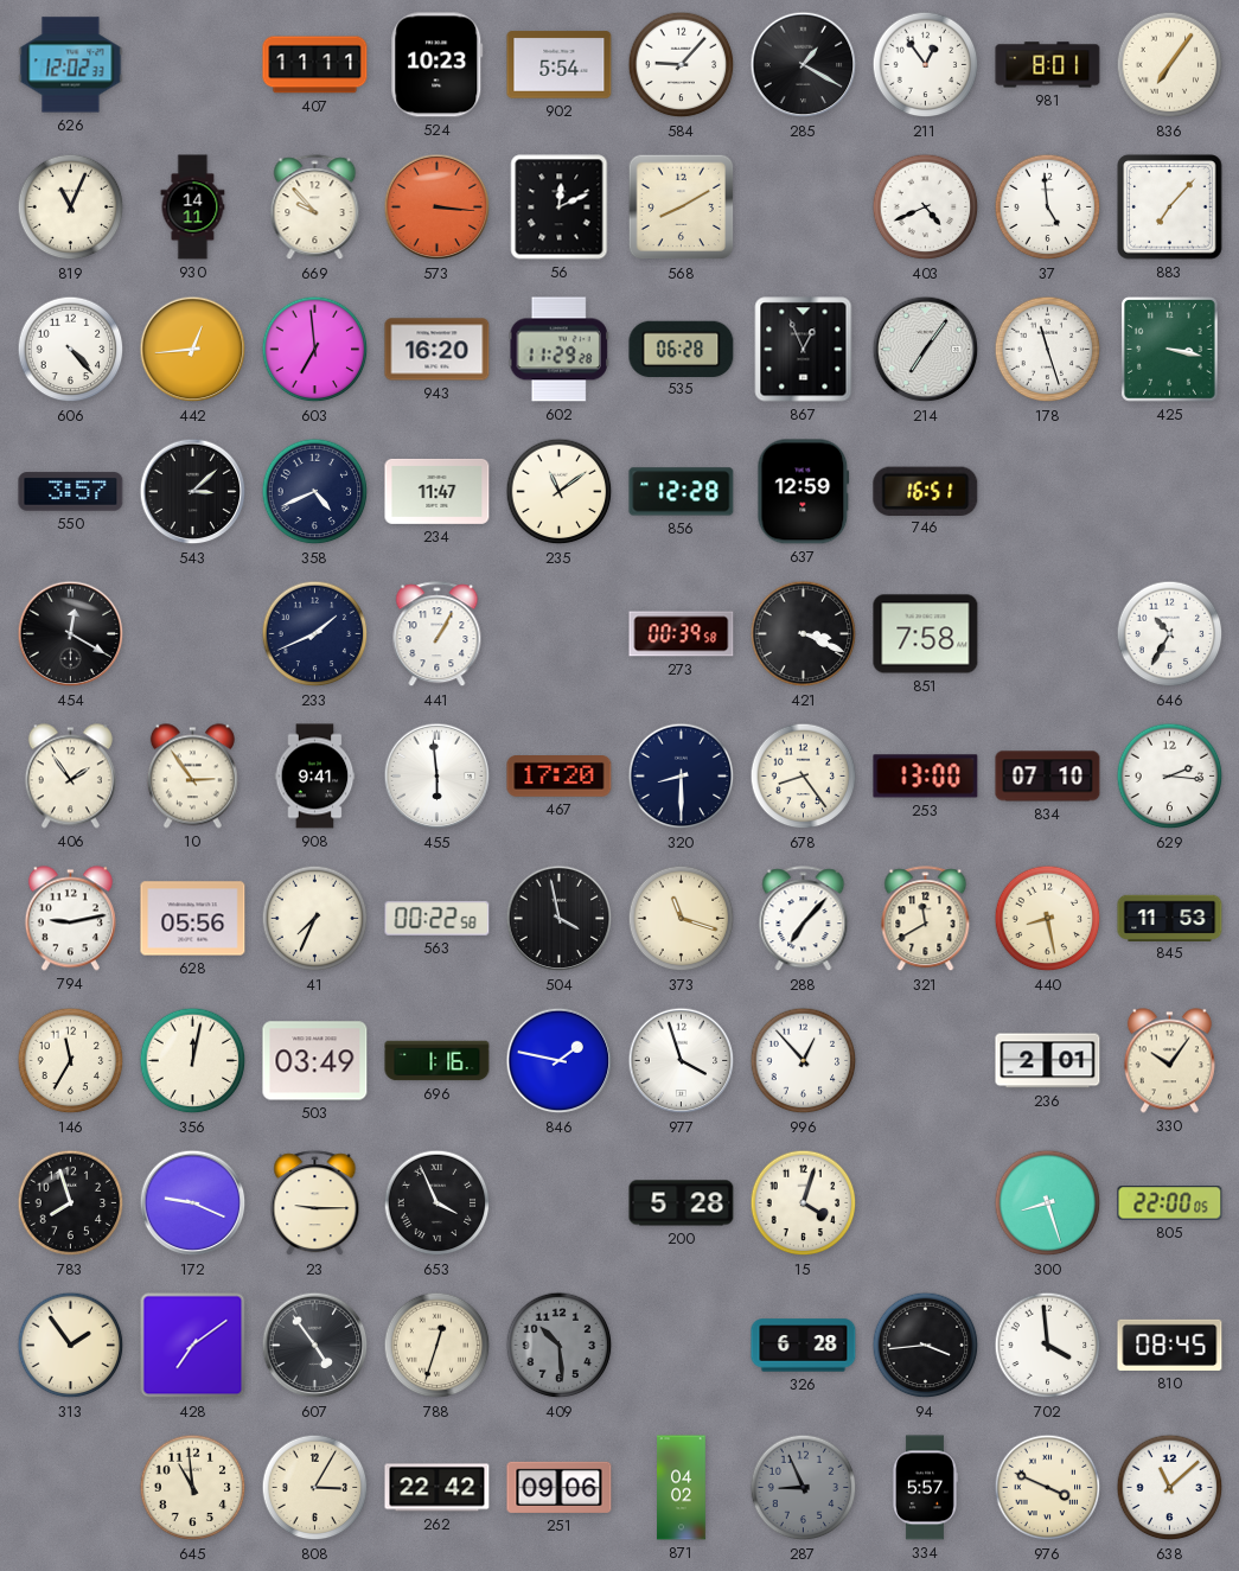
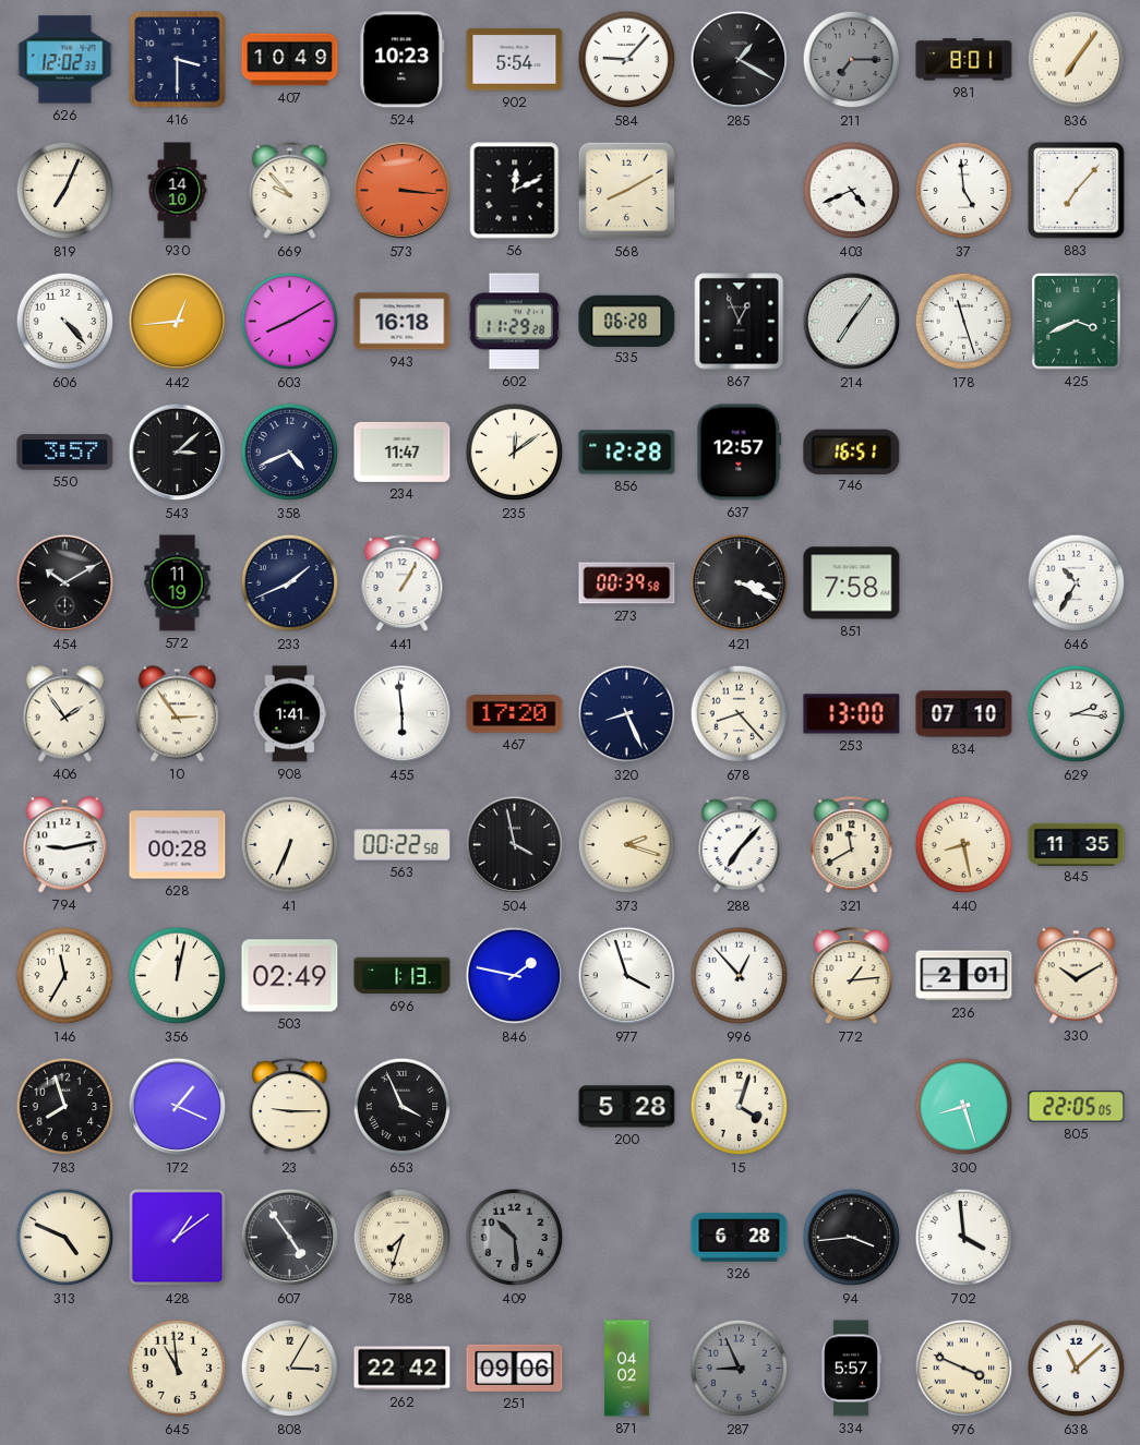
416: none -> 3:30
407: 11:11 -> 10:49
211: 12:54 -> 7:15
211 dial: white -> grey
819: 11:04 -> 7:04
930: 14:11 -> 14:10
603: 6:59 -> 8:10
943: 16:20 -> 16:18
425: 3:17 -> 3:41
235: 11:09 -> 12:09
637: 12:59 -> 12:57
454: 12:20 -> 10:10
572: none -> 11:19
908: 9:41 -> 1:41
320: 8:30 -> 8:26
678: 8:24 -> 8:23
628: 05:56 -> 00:28
41: 7:34 -> 6:34
373: 11:18 -> 2:18
845: 11:53 -> 11:35
503: 03:49 -> 02:49
696: 1:16 -> 1:13
772: none -> 1:14
330: 10:06 -> 10:10
172: 9:19 -> 1:19
805: 22:00 -> 22:05
313: 1:54 -> 4:49
428: 7:09 -> 1:09
788: 12:33 -> 7:33
810: 08:45 -> none
